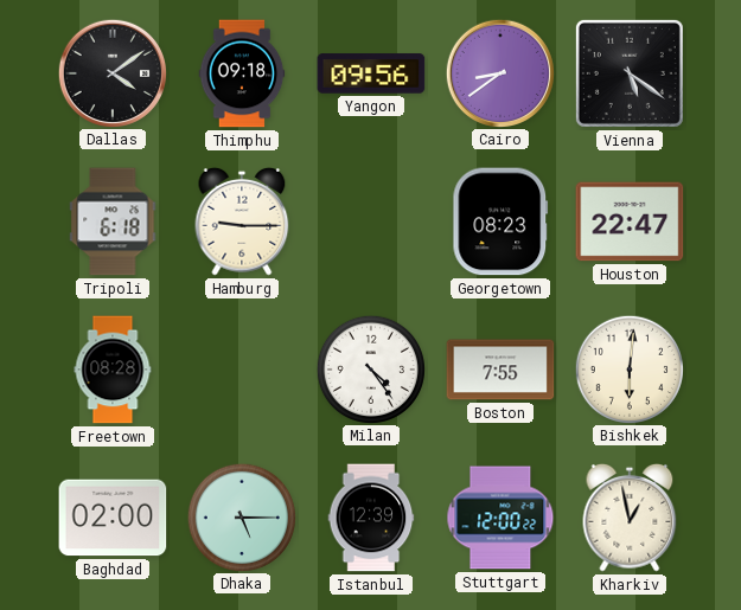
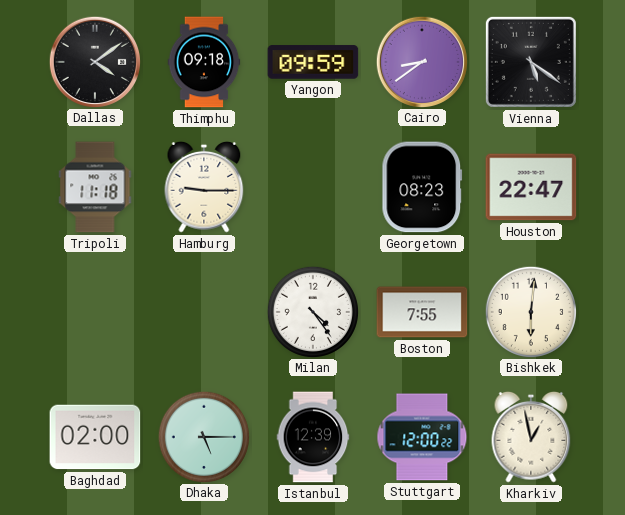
Yangon: 09:56 -> 09:59
Tripoli: 6:18 -> 11:18
Freetown: 08:28 -> none
